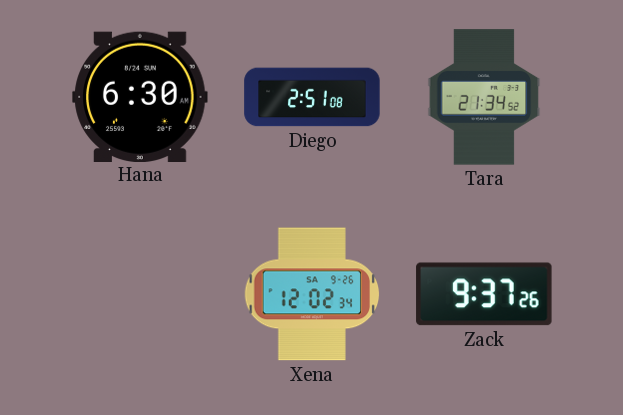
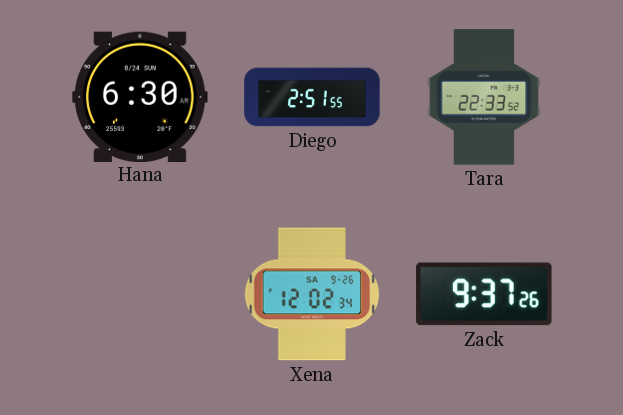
Diego: 2:51:08 -> 2:51:55
Tara: 21:34 -> 22:33
